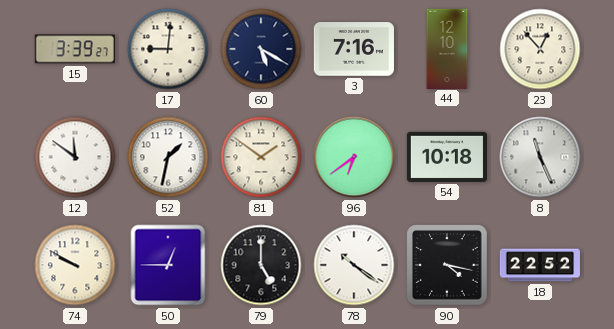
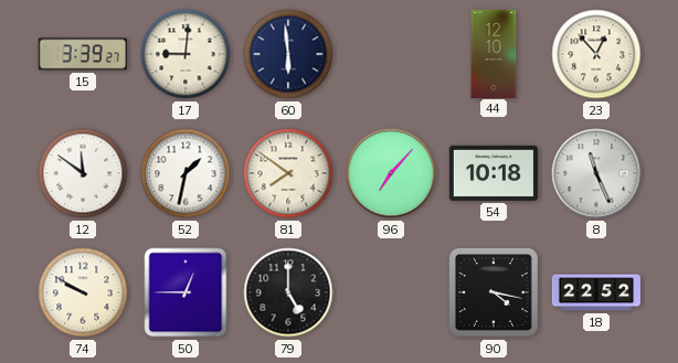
60: 5:20 -> 5:59
3: 7:16 -> none
81: 1:51 -> 7:51
96: 6:39 -> 7:07
78: 10:21 -> none
